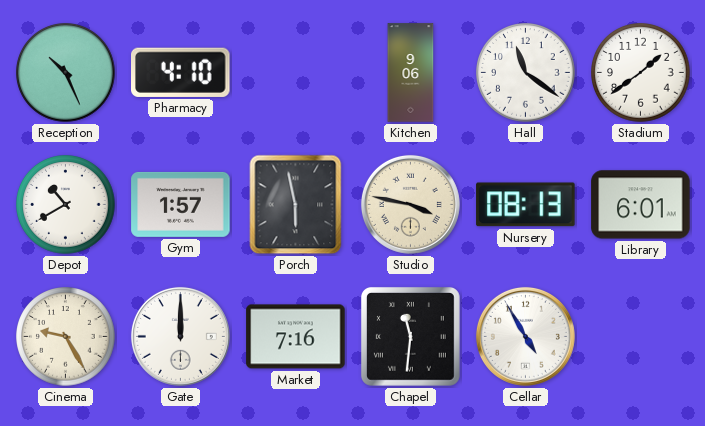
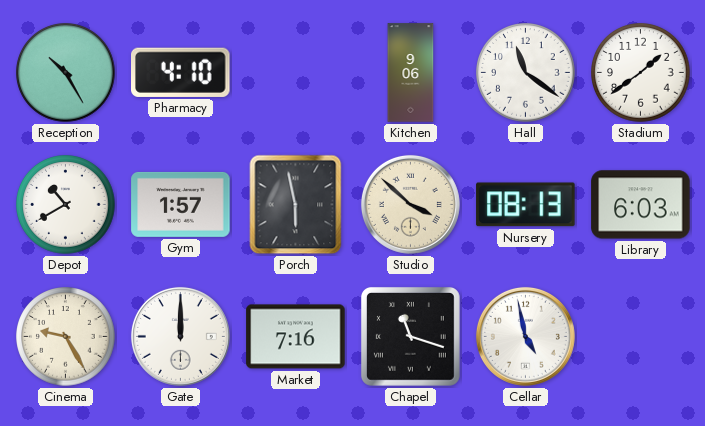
Reception: 10:26 -> 10:25
Studio: 3:47 -> 3:52
Library: 6:01 -> 6:03
Chapel: 11:31 -> 11:18
Cellar: 4:55 -> 4:58
